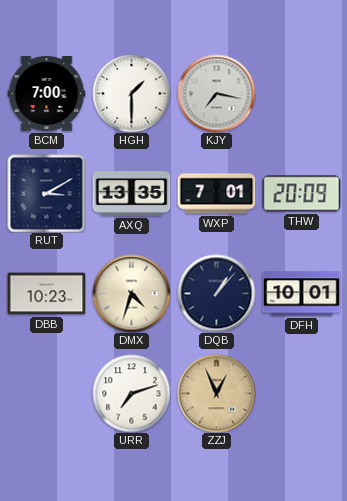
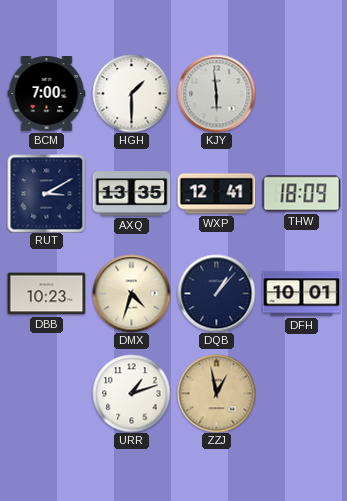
KJY: 7:17 -> 5:59
WXP: 7:01 -> 12:41
THW: 20:09 -> 18:09
URR: 7:12 -> 1:12
ZZJ: 12:56 -> 12:58
